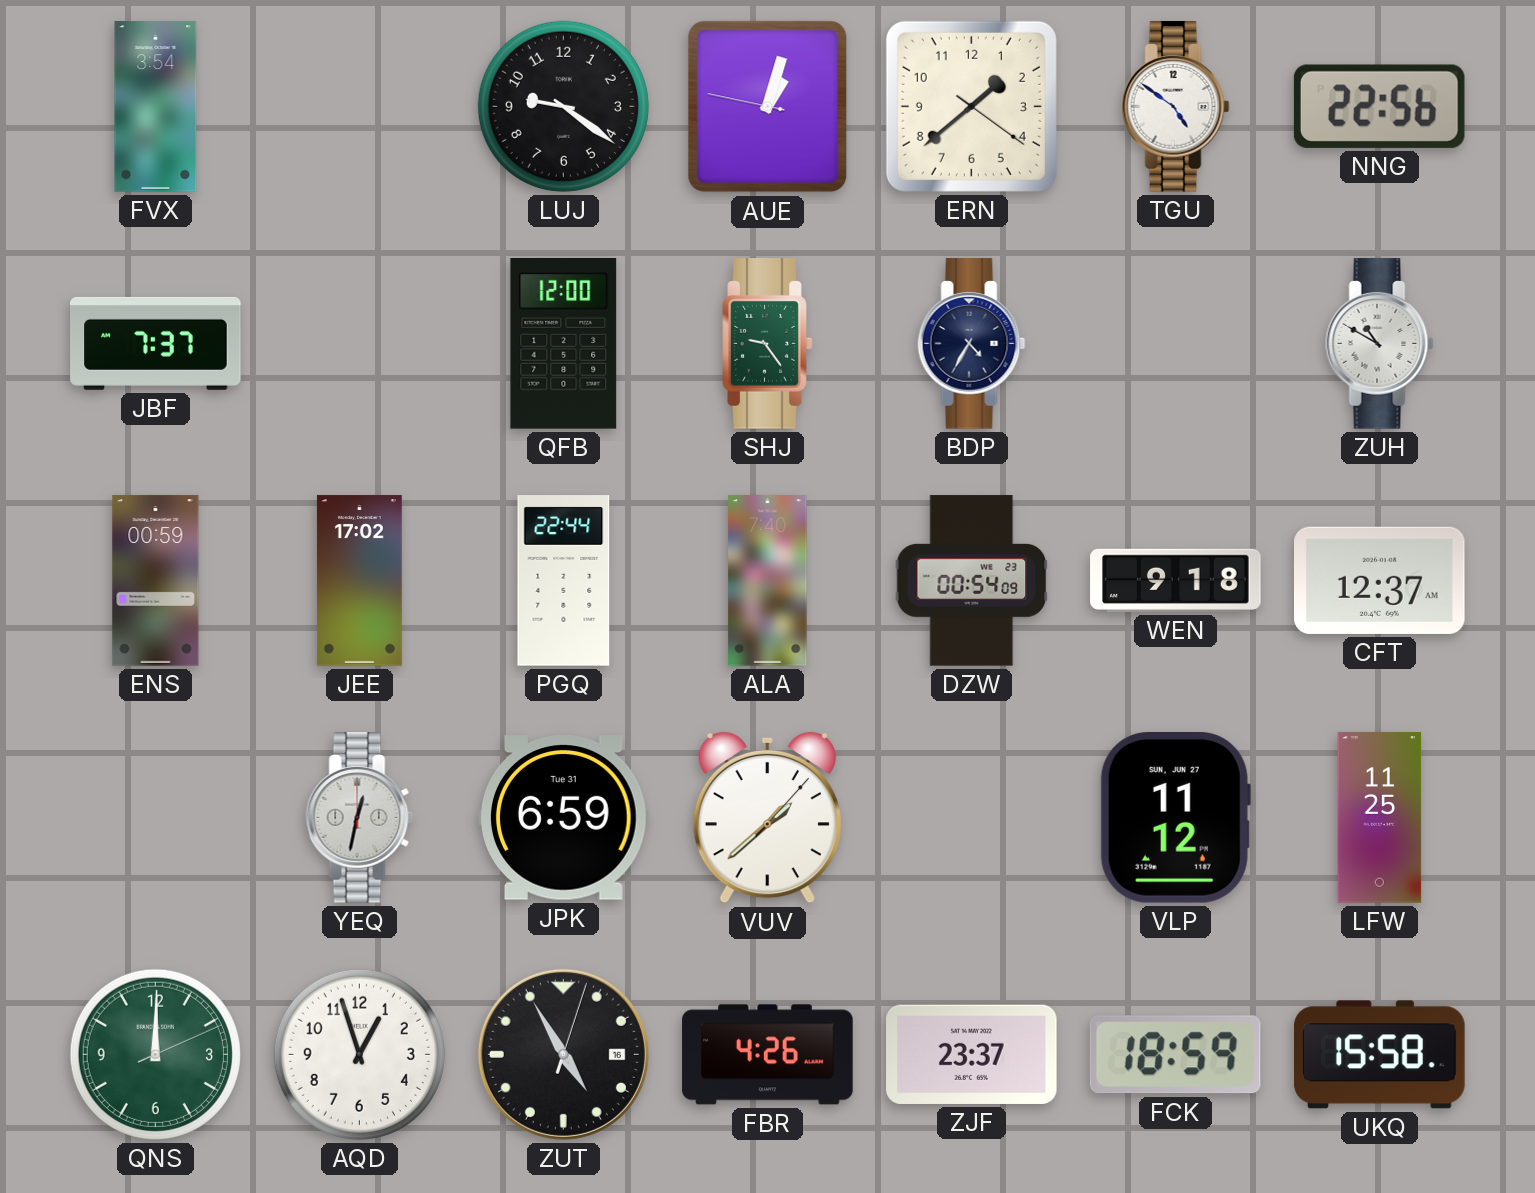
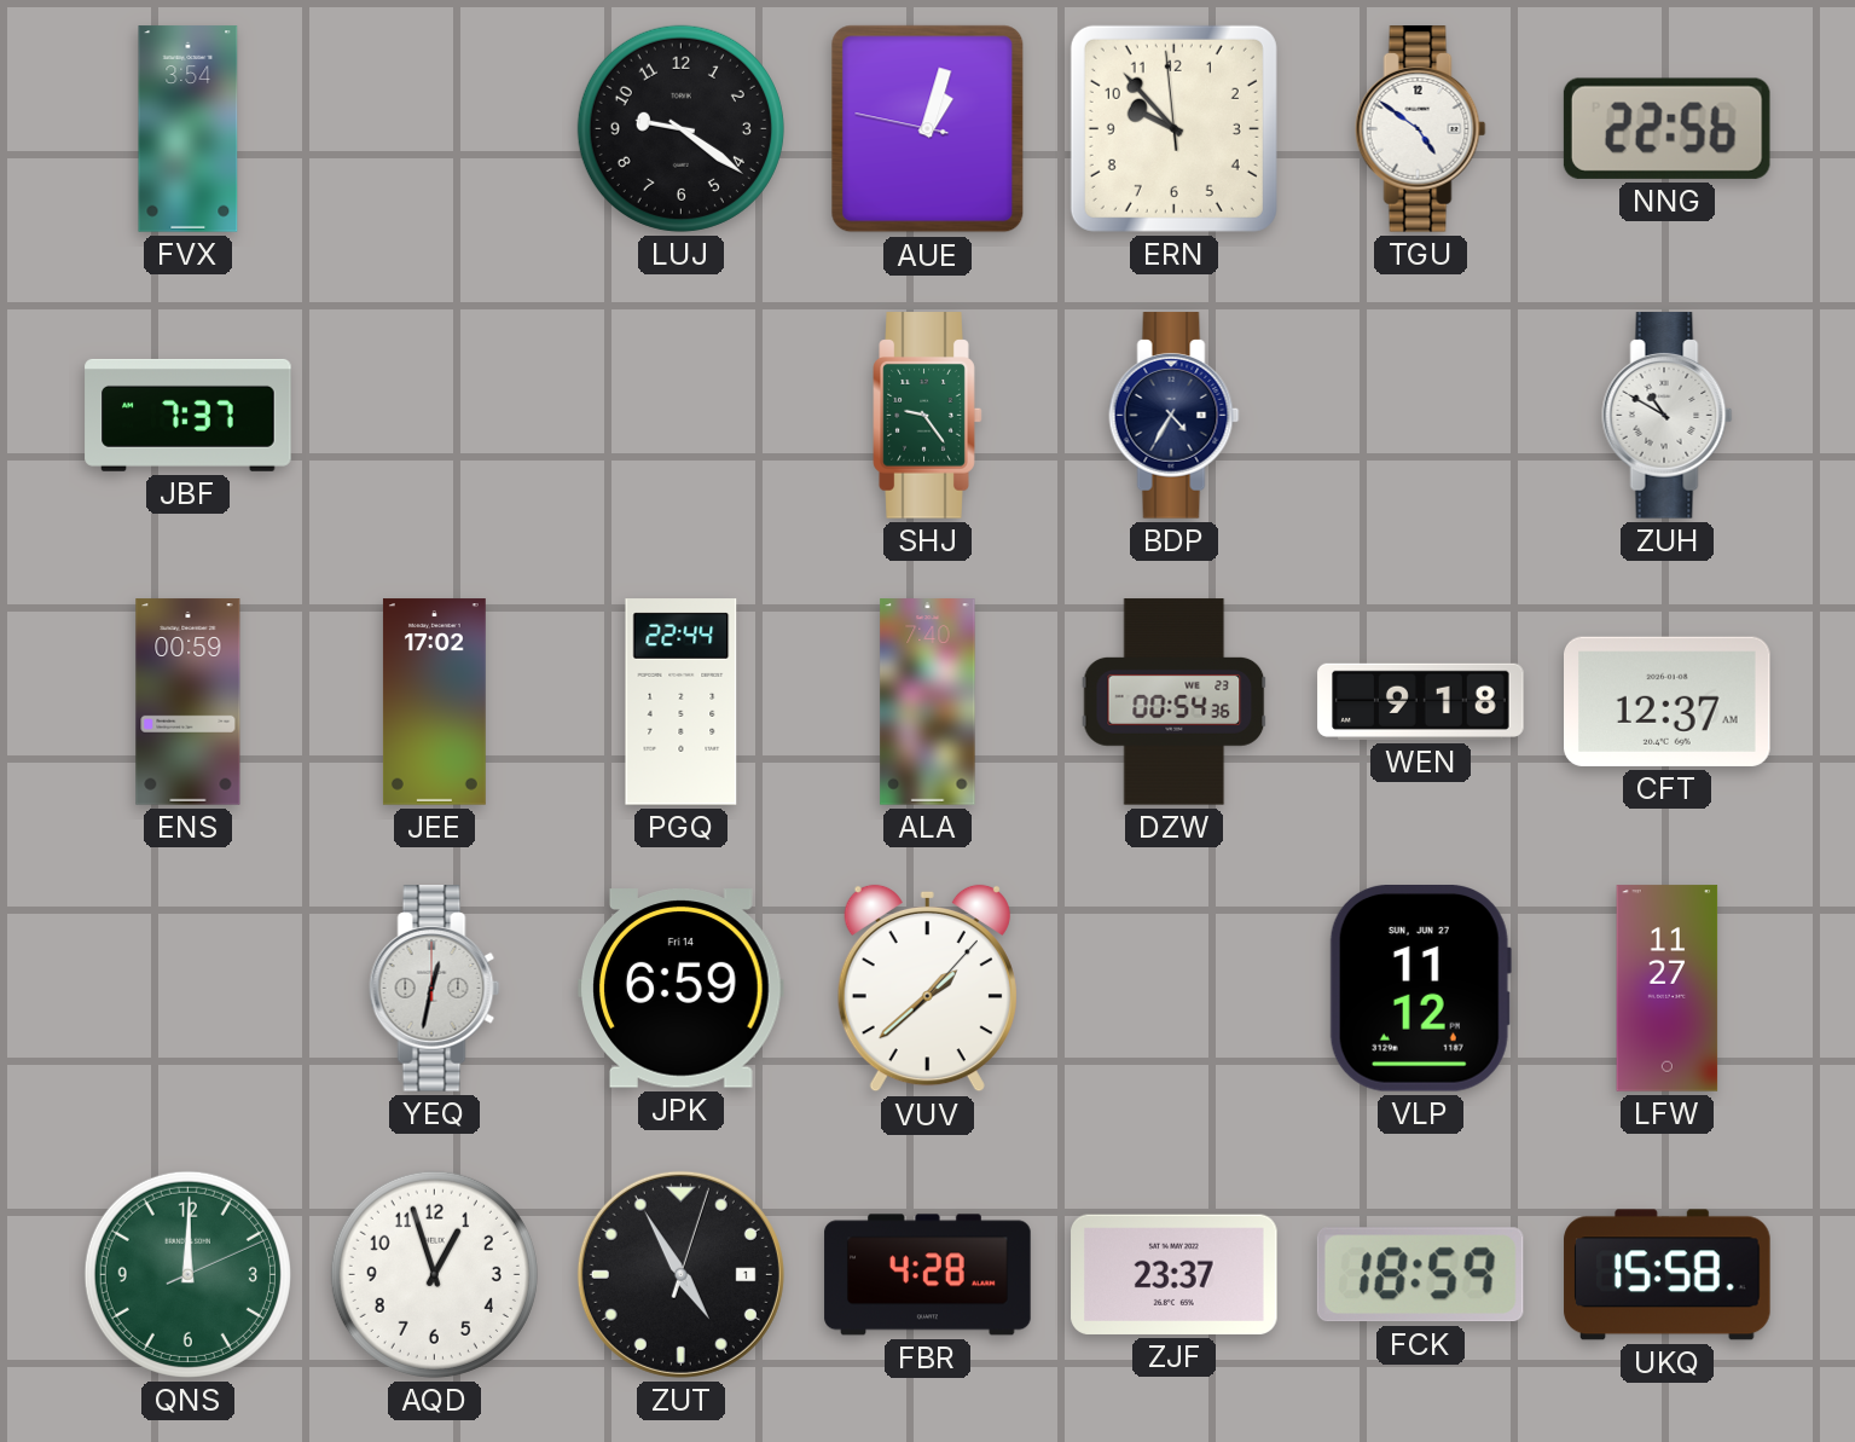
ERN: 1:38 -> 9:52
QFB: 12:00 -> none
DZW: 00:54:09 -> 00:54:36
JPK date: Tue 31 -> Fri 14
LFW: 11:25 -> 11:27
ZUT date: 16 -> 1
FBR: 4:26 -> 4:28
